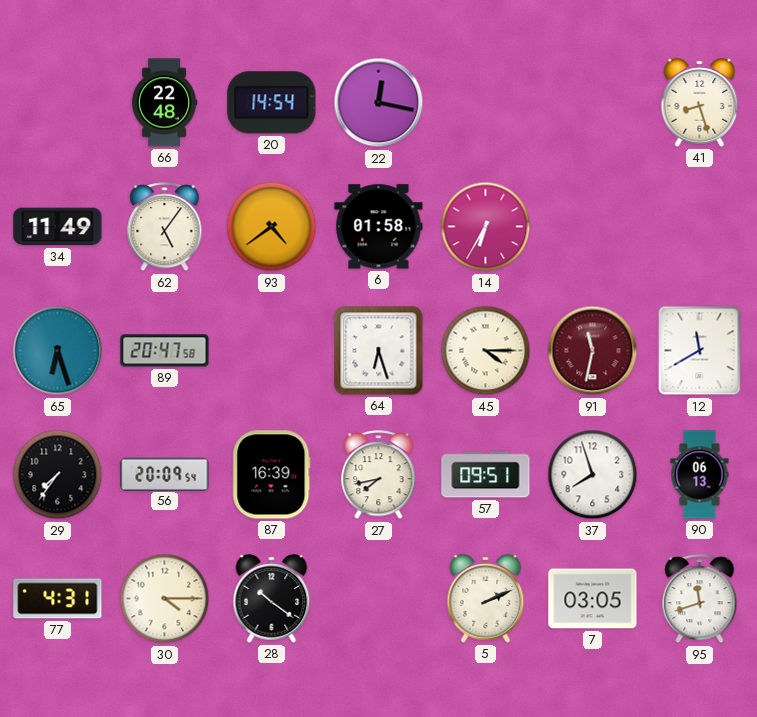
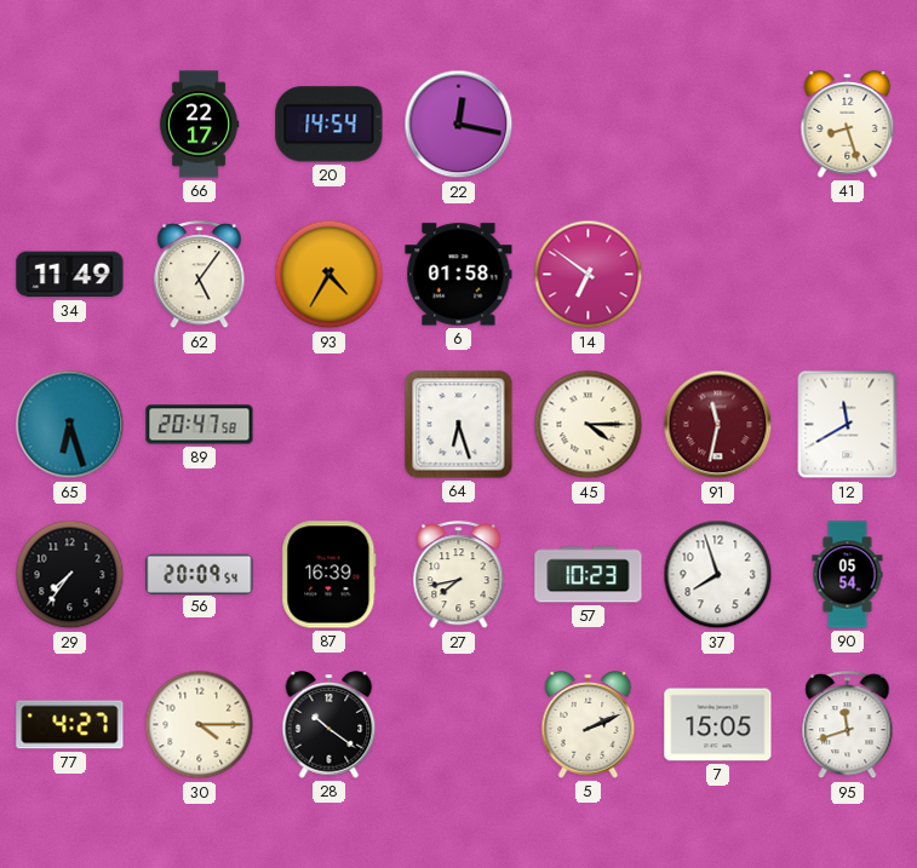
66: 22:48 -> 22:17
93: 4:39 -> 4:35
14: 6:35 -> 6:51
57: 09:51 -> 10:23
90: 06:13 -> 05:54
77: 4:31 -> 4:27
7: 03:05 -> 15:05
